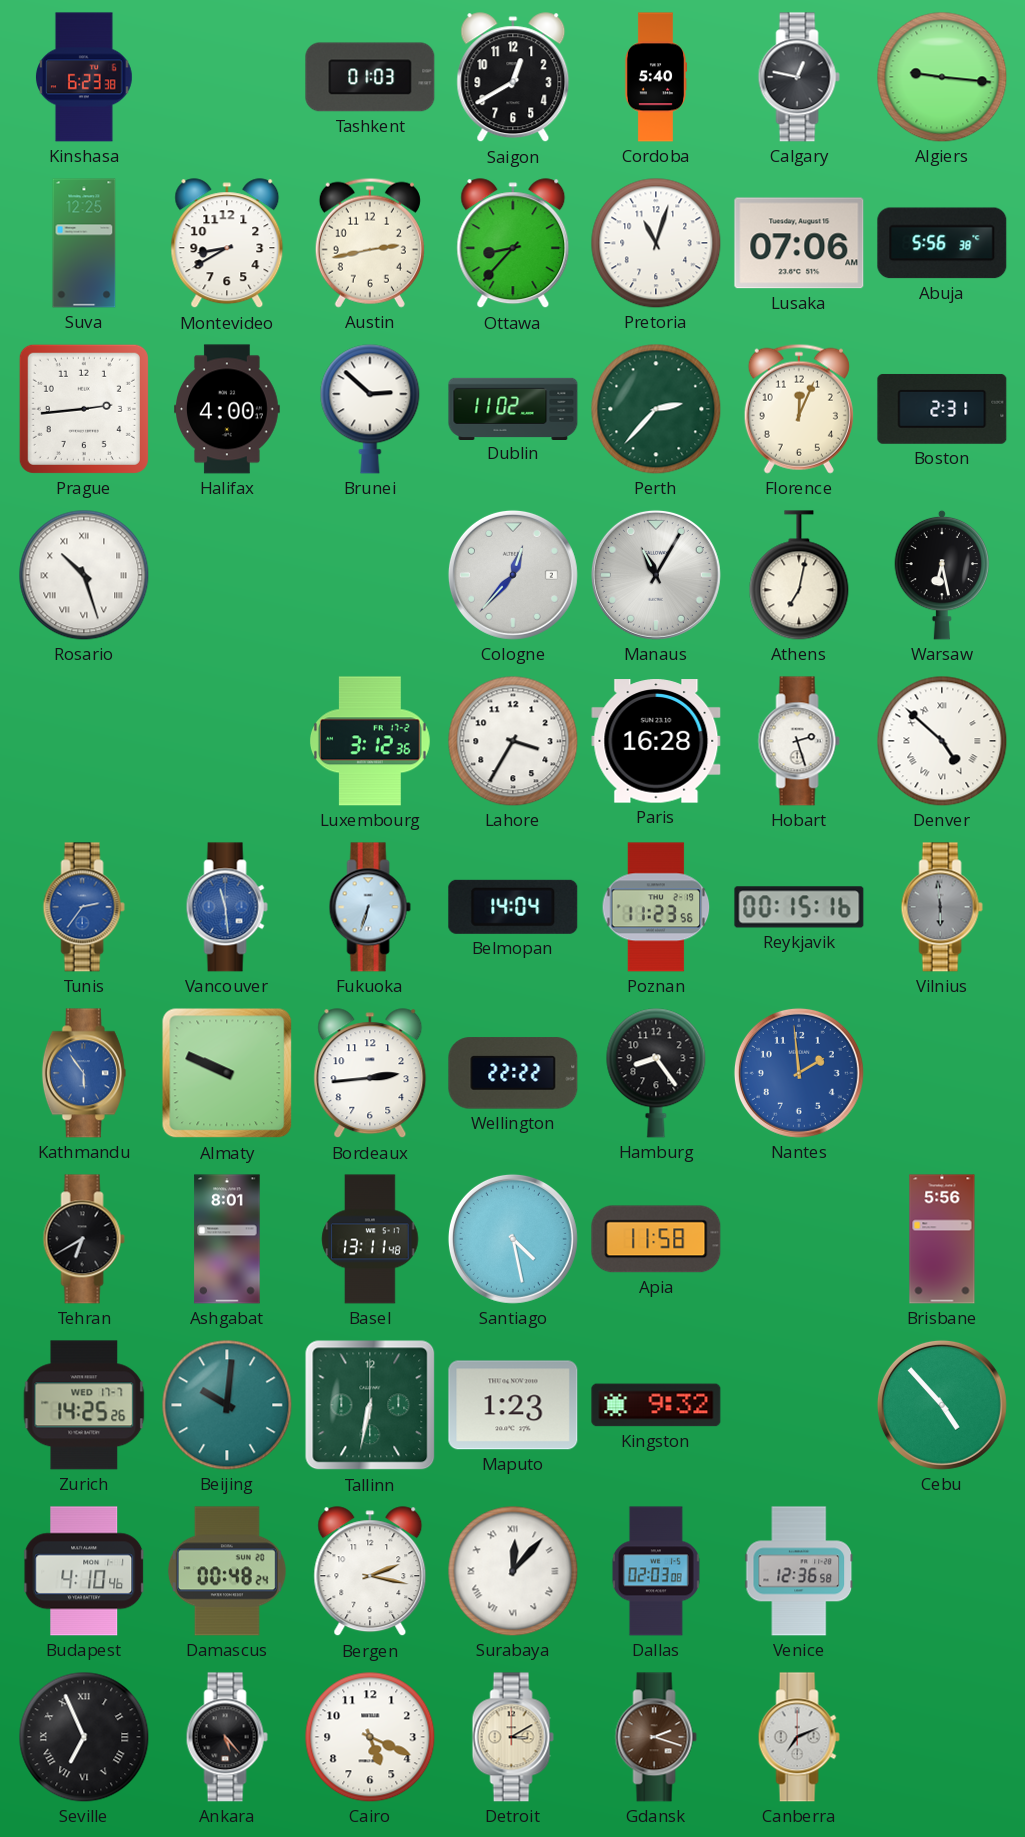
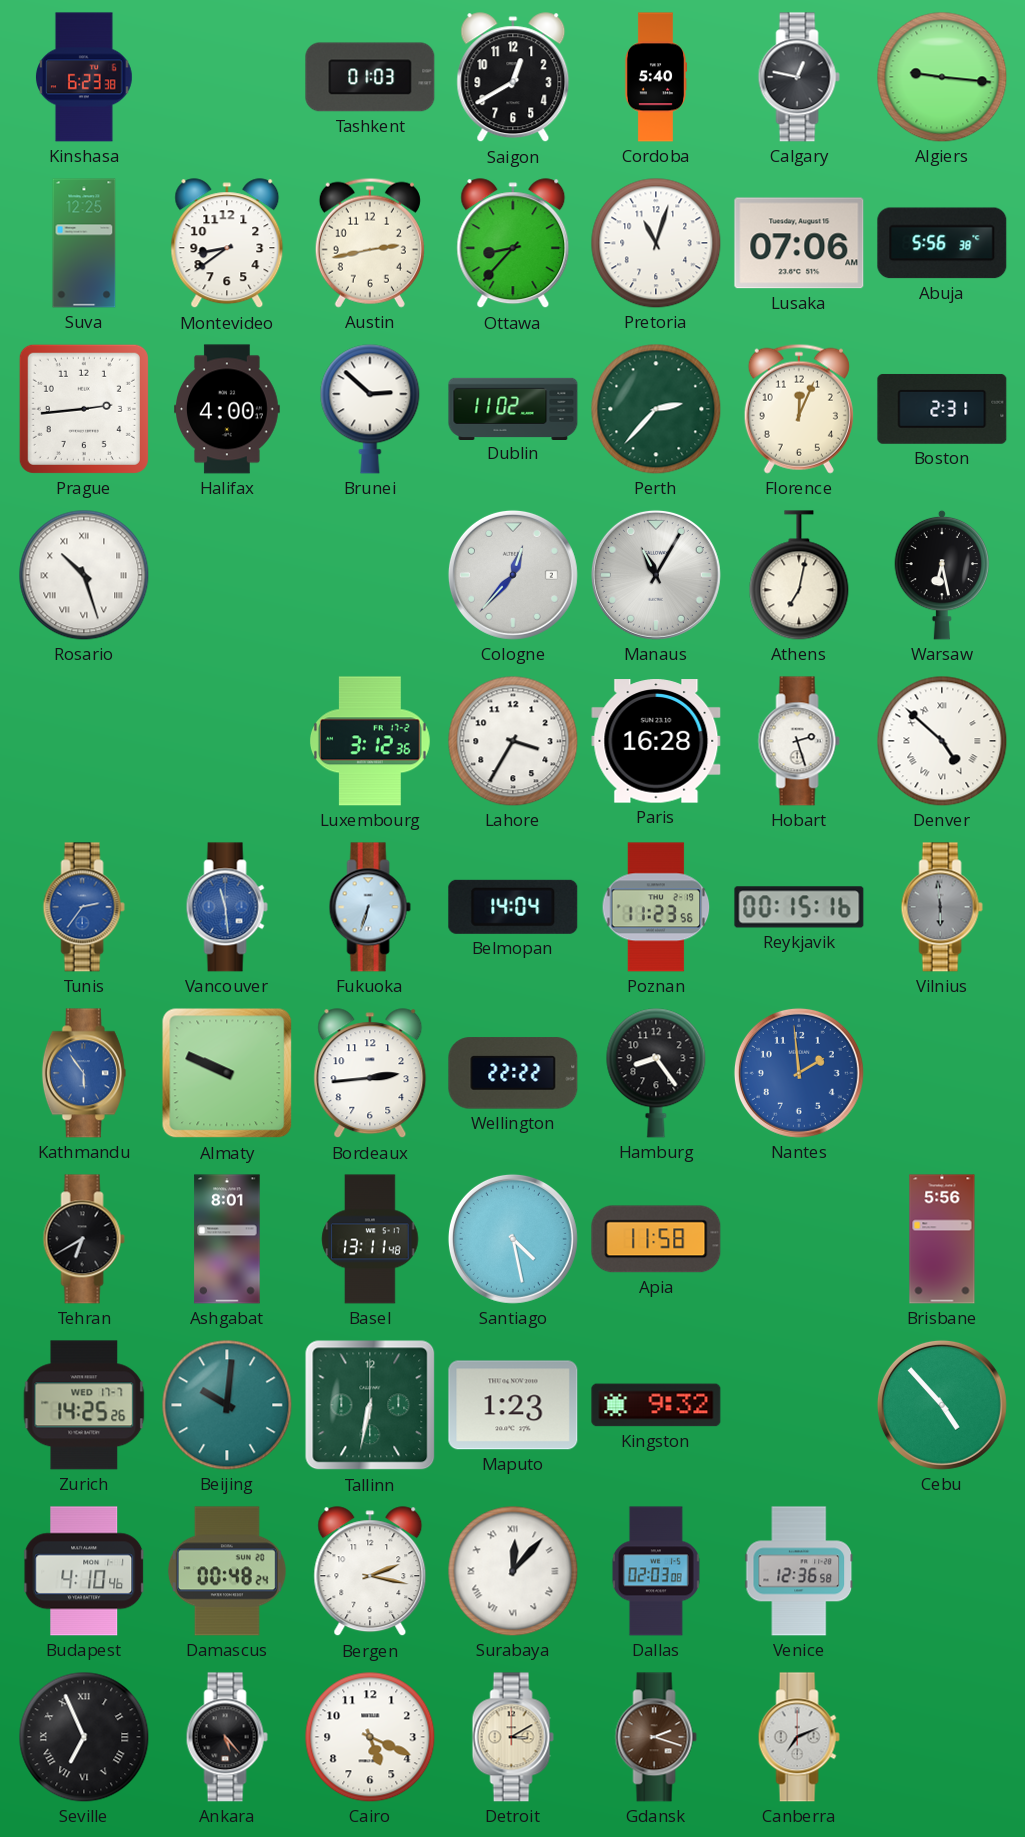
Montevideo: 8:40 -> 8:39
